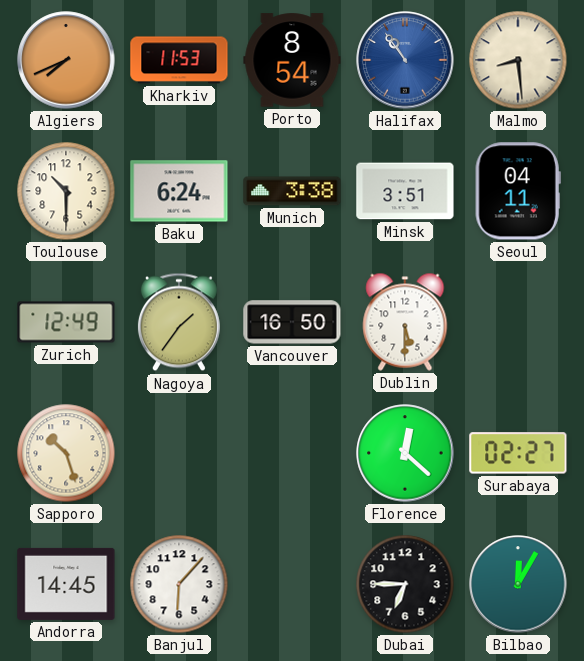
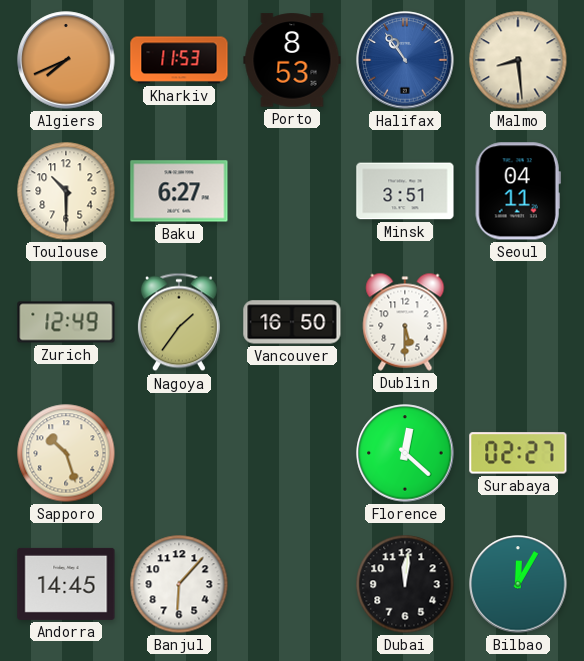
Porto: 8:54 -> 8:53
Baku: 6:24 -> 6:27
Munich: 3:38 -> none
Dubai: 6:45 -> 12:01
